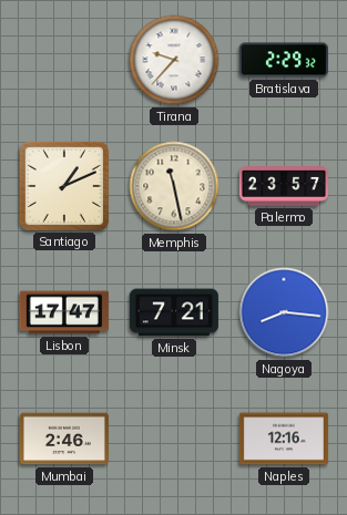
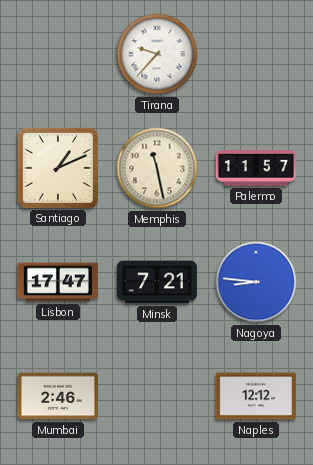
Bratislava: 2:29 -> none
Palermo: 23:57 -> 11:57
Nagoya: 8:16 -> 8:46
Naples: 12:16 -> 12:12
